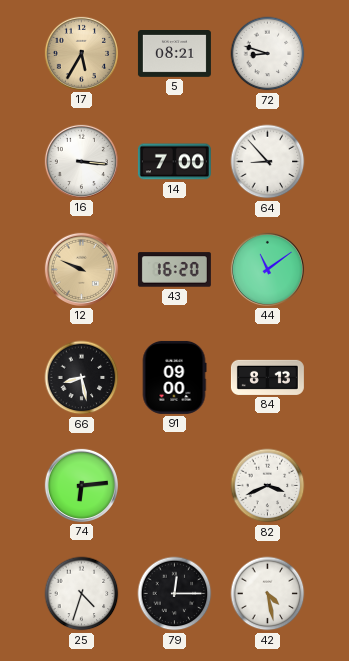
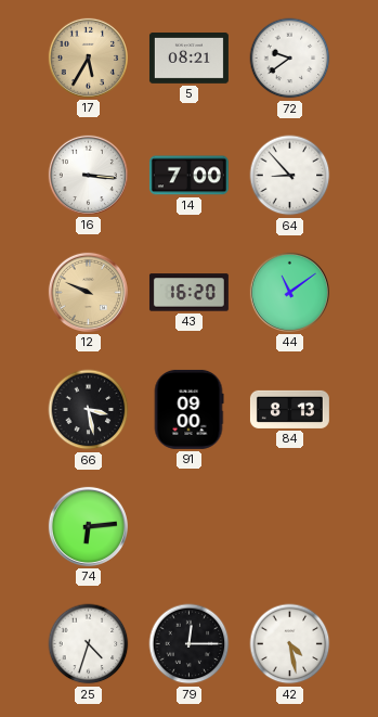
72: 8:48 -> 9:39
66: 8:28 -> 3:28
82: 3:41 -> none
